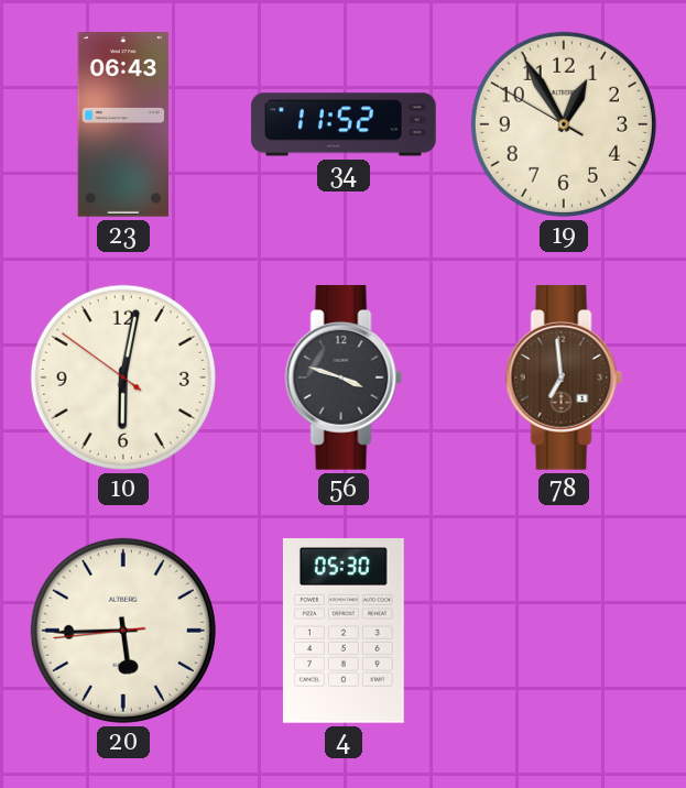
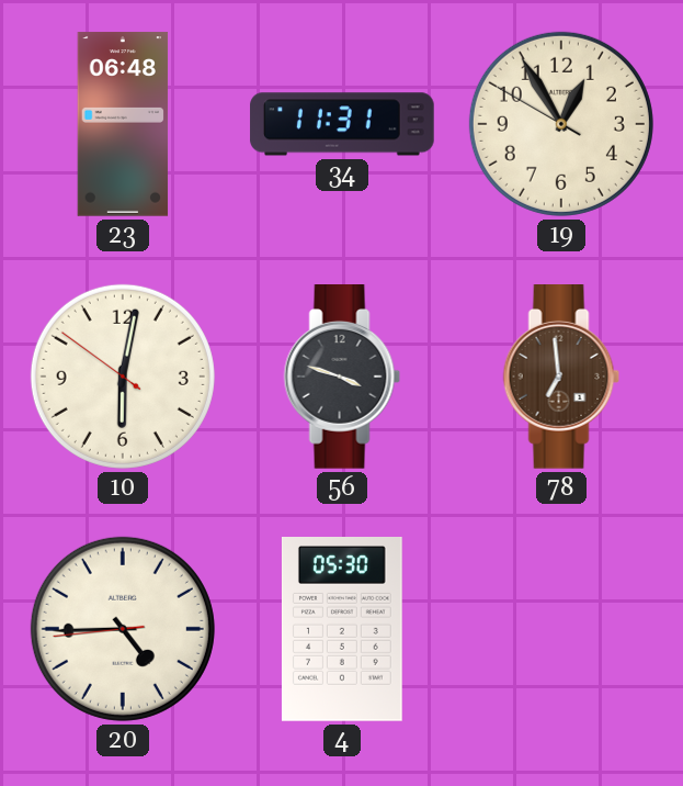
23: 06:43 -> 06:48
34: 11:52 -> 11:31
20: 5:44 -> 4:44
